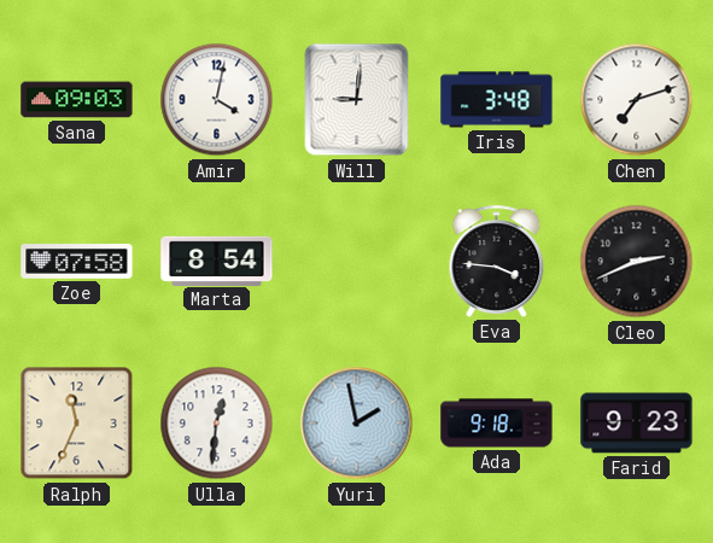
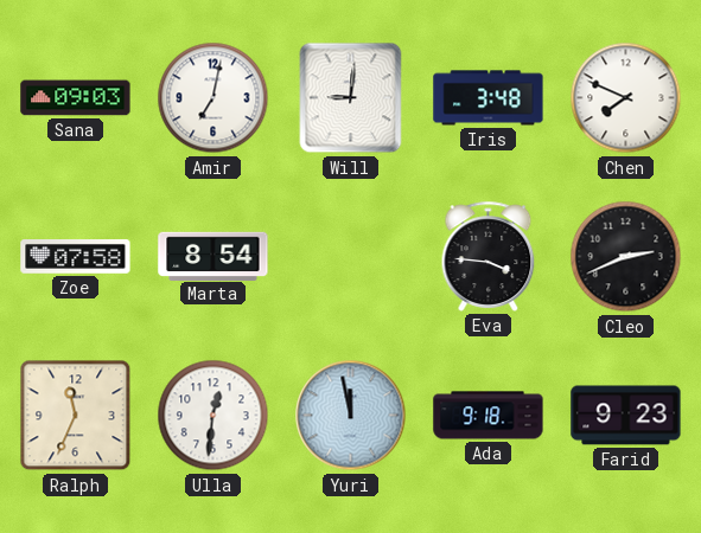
Amir: 4:02 -> 7:02
Chen: 7:12 -> 7:49
Yuri: 1:58 -> 11:58
